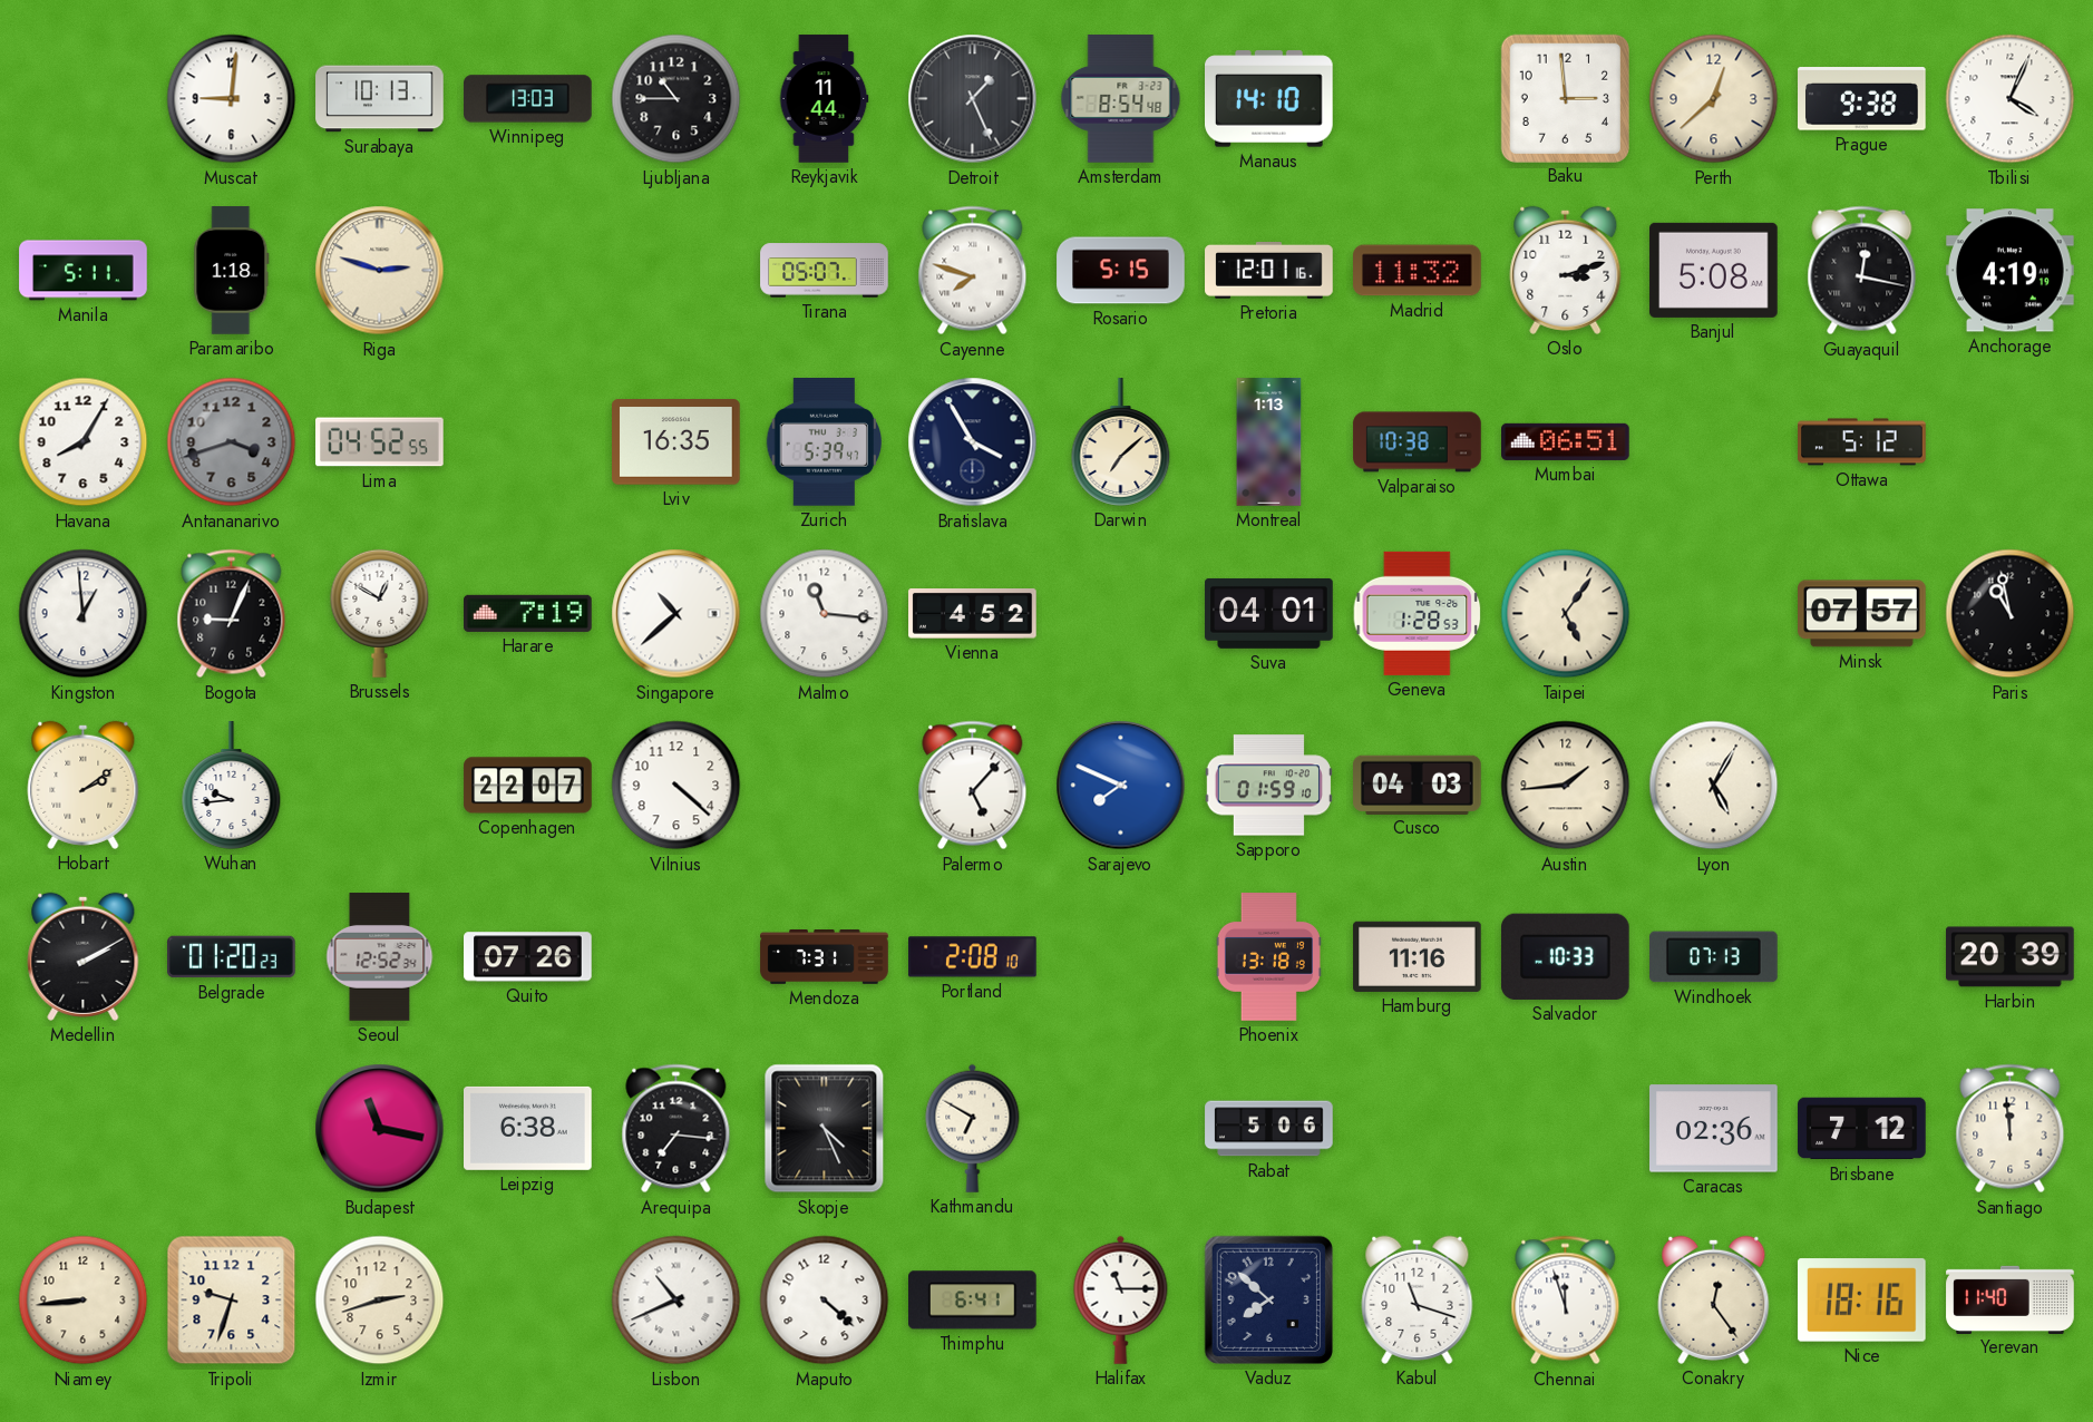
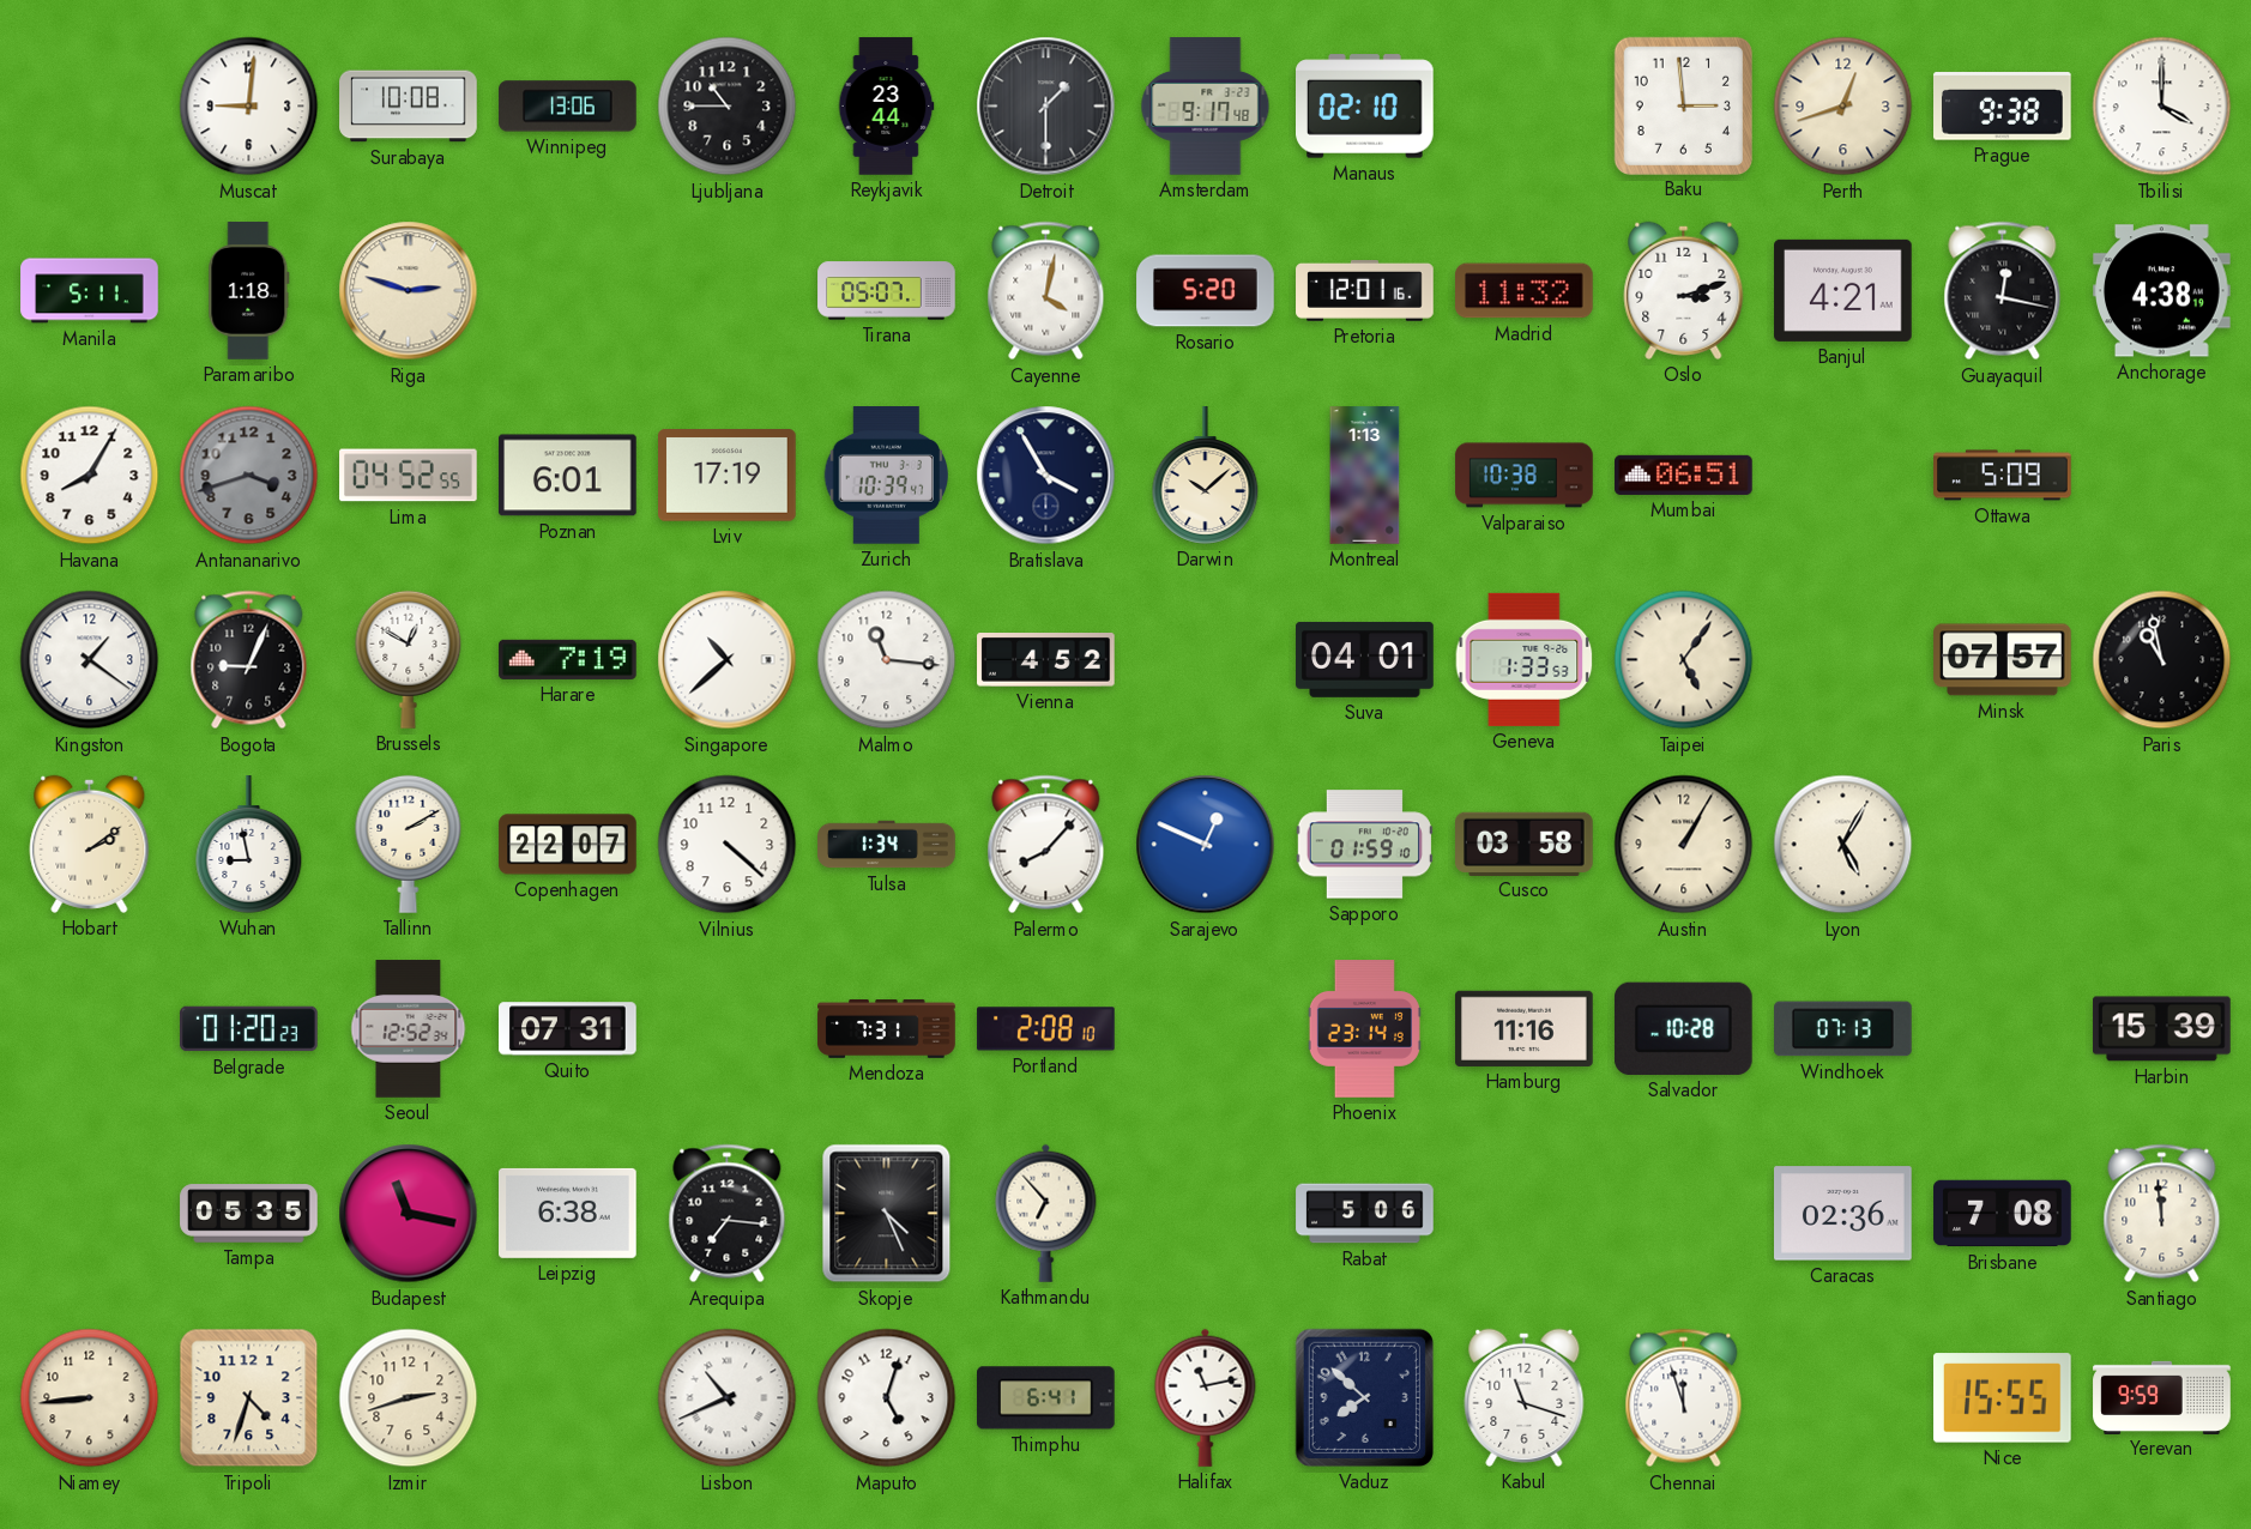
Surabaya: 10:13 -> 10:08
Winnipeg: 13:03 -> 13:06
Reykjavik: 11:44 -> 23:44
Detroit: 1:26 -> 1:30
Amsterdam: 8:54 -> 9:17
Manaus: 14:10 -> 02:10
Perth: 12:38 -> 12:42
Tbilisi: 4:04 -> 4:00
Cayenne: 7:48 -> 4:02
Rosario: 5:15 -> 5:20
Banjul: 5:08 -> 4:21
Anchorage: 4:19 -> 4:38
Poznan: none -> 6:01
Lviv: 16:35 -> 17:19
Zurich: 5:39 -> 10:39
Darwin: 7:08 -> 10:08
Ottawa: 5:12 -> 5:09
Kingston: 12:59 -> 1:21
Geneva: 1:28 -> 1:33
Wuhan: 9:44 -> 8:58
Tallinn: none -> 2:10
Tulsa: none -> 1:34
Palermo: 5:07 -> 8:07
Sarajevo: 7:49 -> 12:49
Cusco: 04:03 -> 03:58
Austin: 1:44 -> 1:05
Medellin: 2:10 -> none
Quito: 07:26 -> 07:31
Phoenix: 13:18 -> 23:14
Salvador: 10:33 -> 10:28
Harbin: 20:39 -> 15:39
Tampa: none -> 05:35
Kathmandu: 6:50 -> 6:53
Brisbane: 7:12 -> 7:08
Tripoli: 9:33 -> 4:33
Maputo: 4:22 -> 5:03
Halifax: 11:15 -> 11:13
Conakry: 12:24 -> none
Nice: 18:16 -> 15:55
Yerevan: 11:40 -> 9:59
